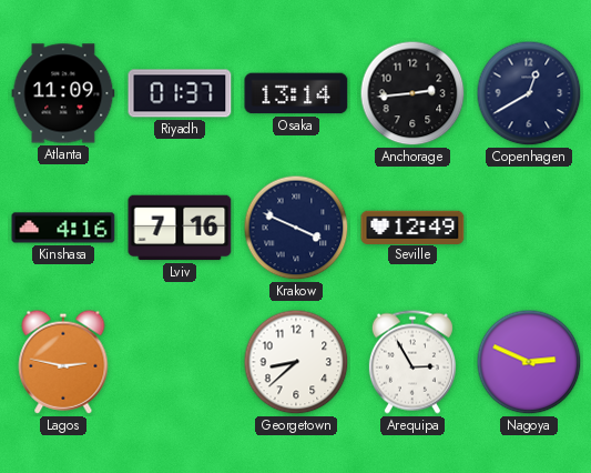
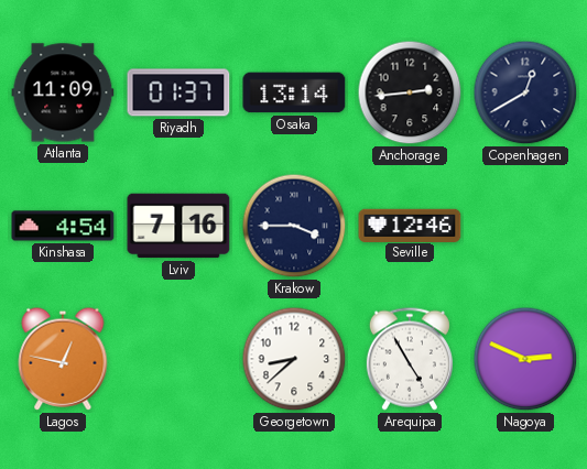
Kinshasa: 4:16 -> 4:54
Krakow: 3:49 -> 3:45
Seville: 12:49 -> 12:46
Lagos: 2:47 -> 12:47
Arequipa: 2:55 -> 4:55
